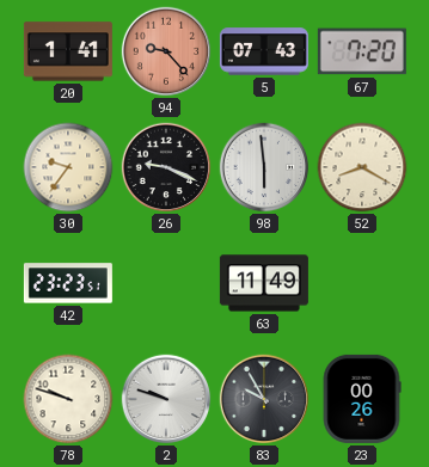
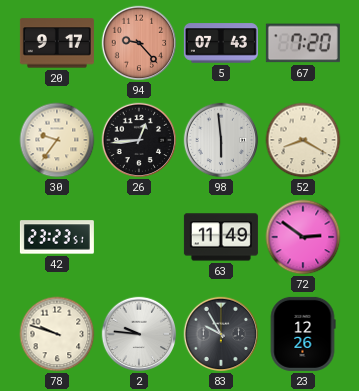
20: 1:41 -> 9:17
26: 9:19 -> 12:44
72: none -> 2:51
2: 9:48 -> 9:46
23: 00:26 -> 12:26
